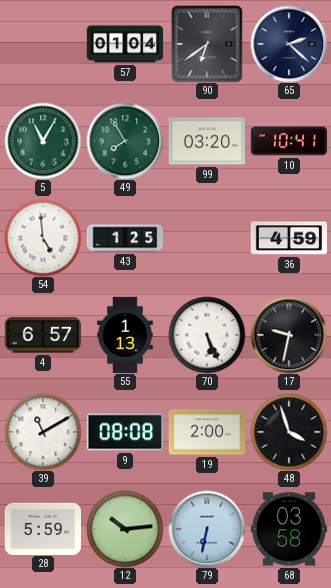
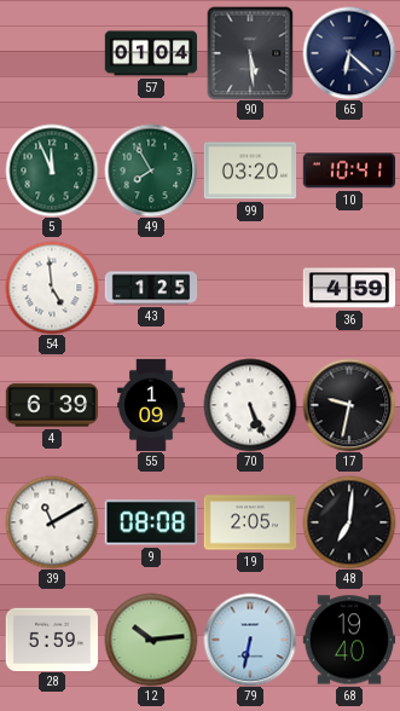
90: 6:39 -> 5:29
65: 2:22 -> 6:22
5: 11:05 -> 11:56
4: 6:57 -> 6:39
55: 1:13 -> 1:09
19: 2:00 -> 2:05
48: 3:57 -> 7:01
68: 03:58 -> 19:40
